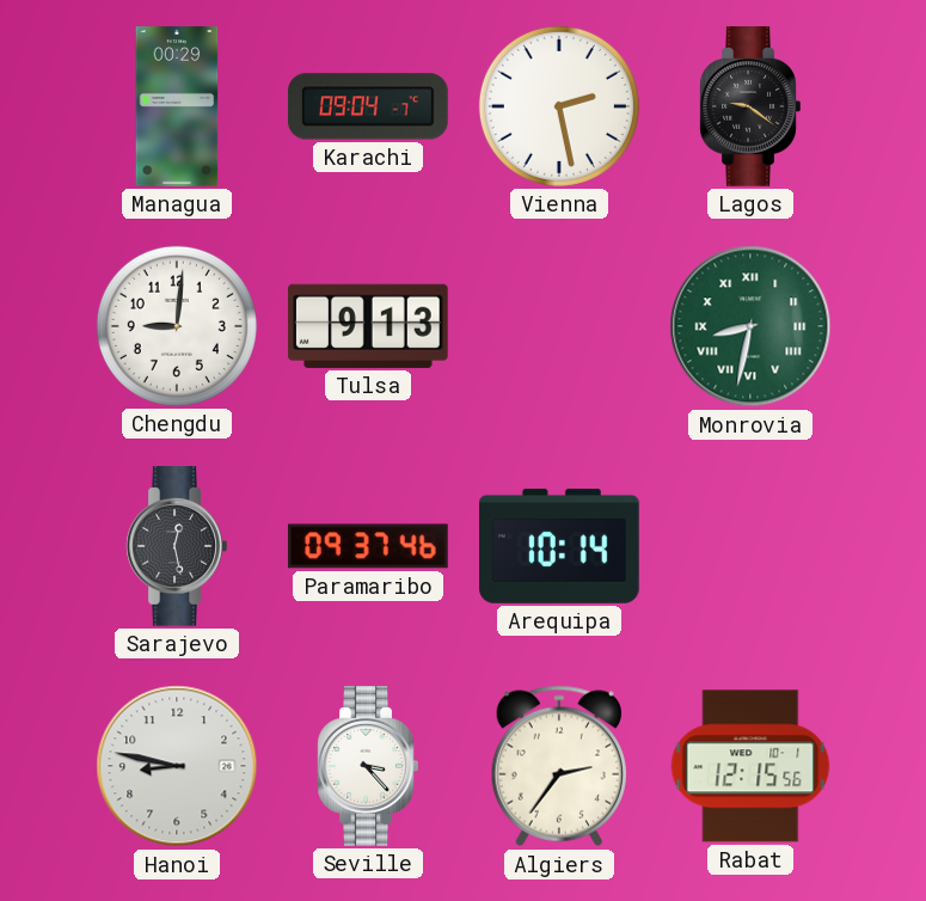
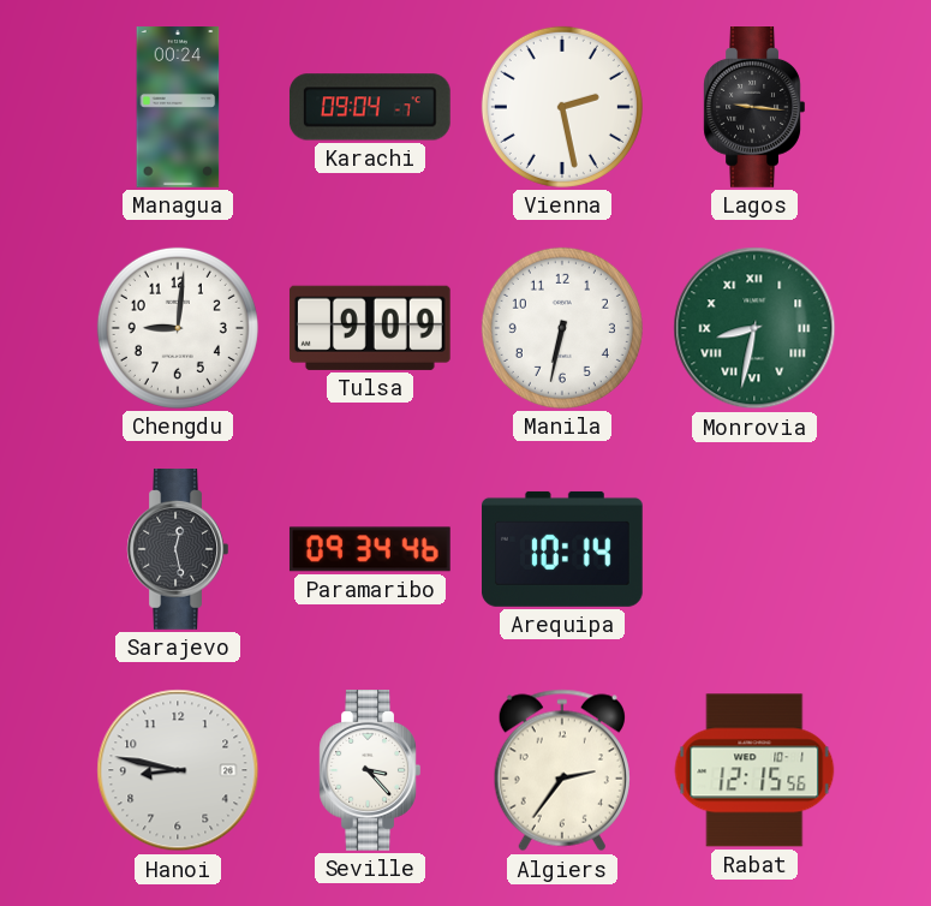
Managua: 00:29 -> 00:24
Lagos: 9:21 -> 9:16
Tulsa: 9:13 -> 9:09
Manila: none -> 6:32
Paramaribo: 09:37 -> 09:34
